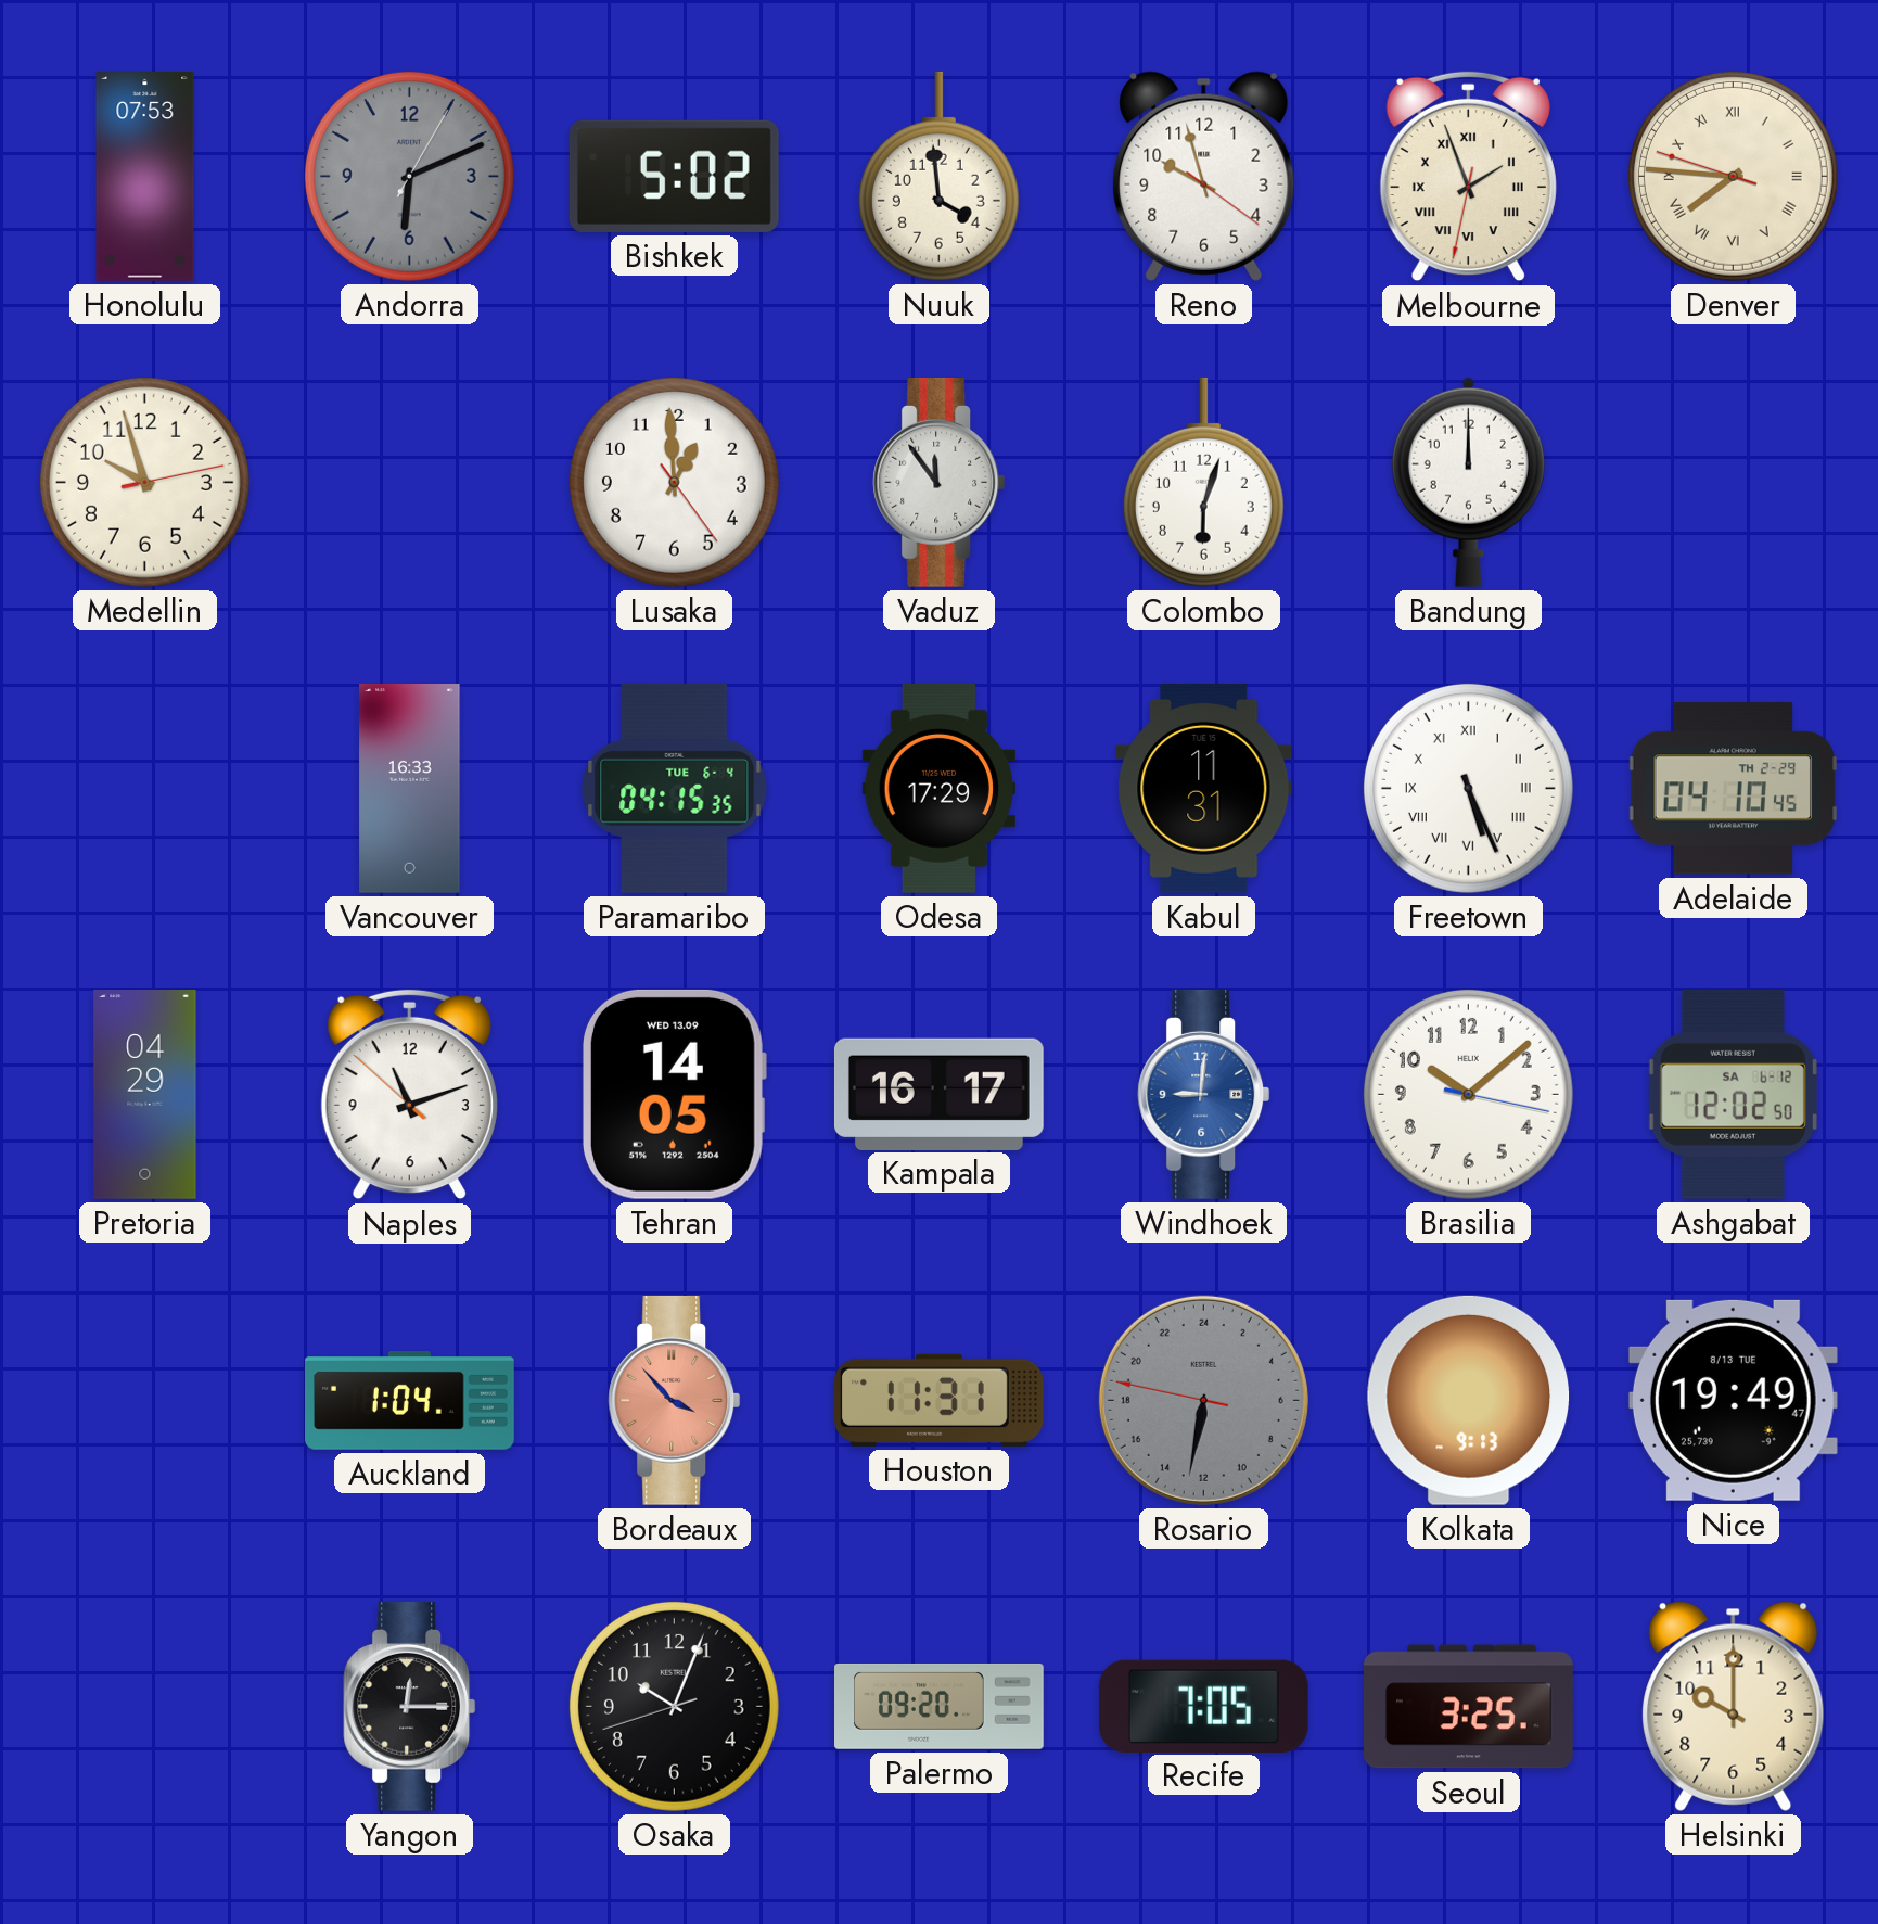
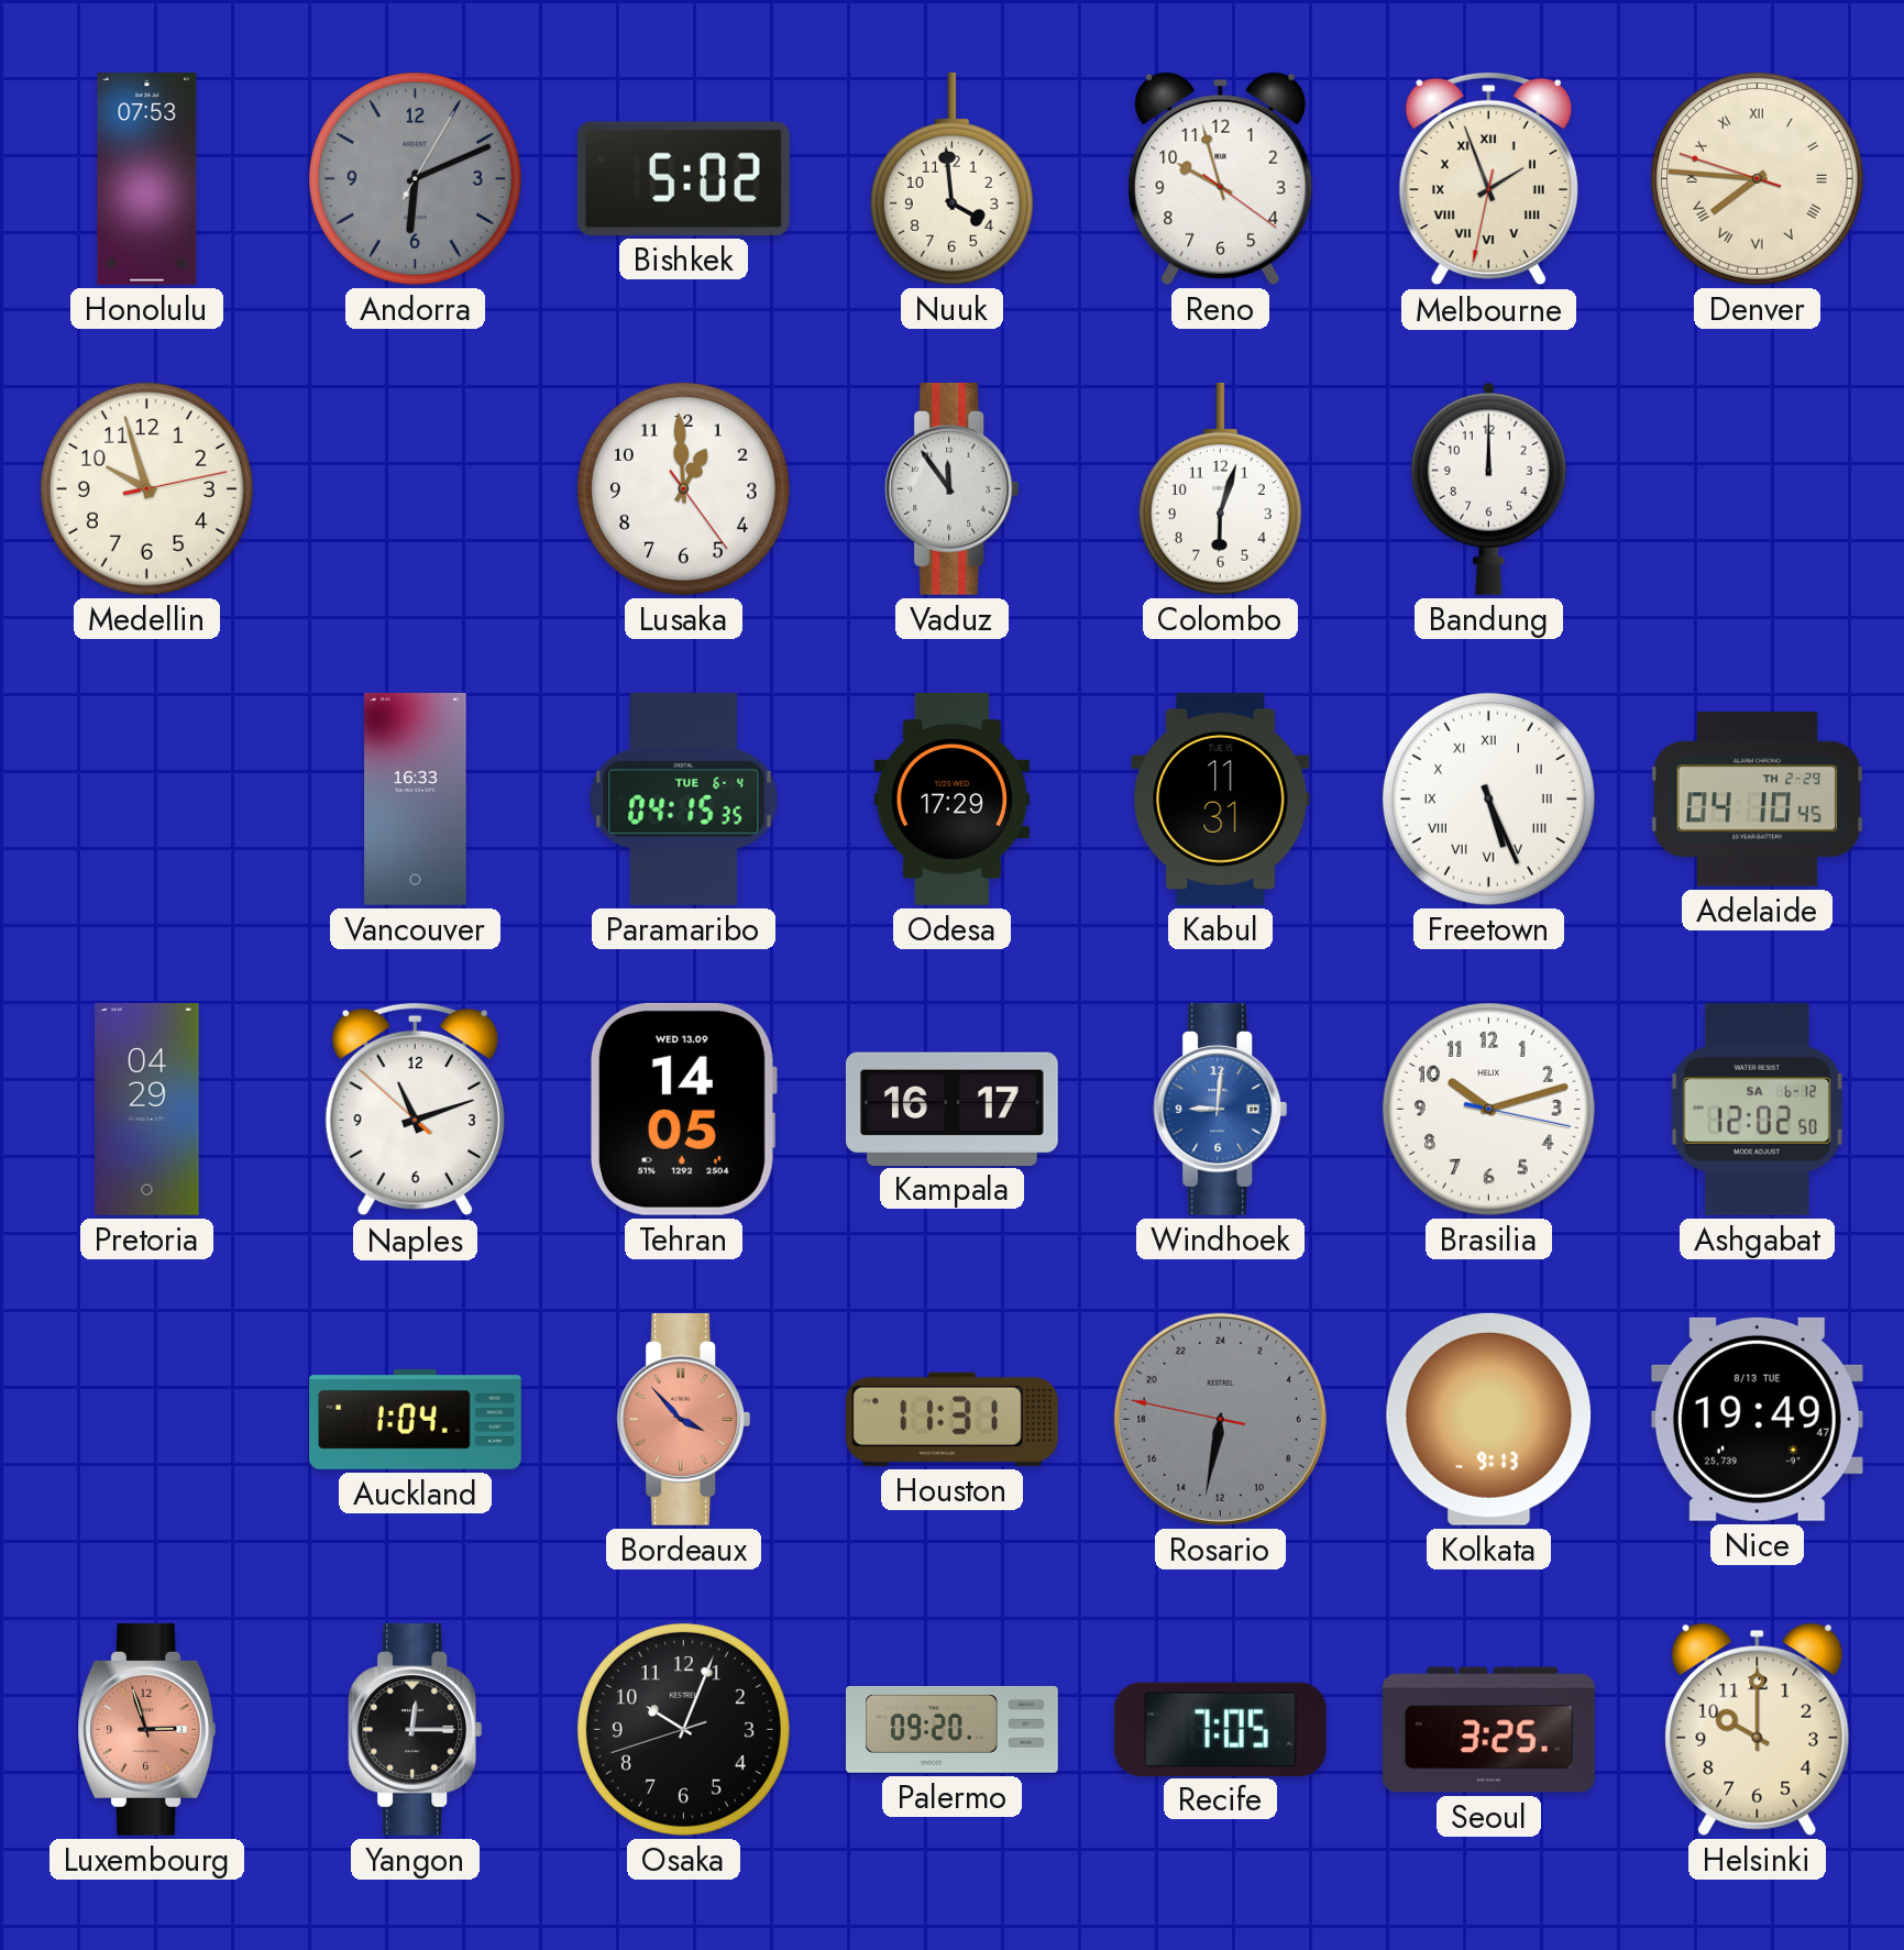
Brasilia: 10:08 -> 10:12
Luxembourg: none -> 2:57
